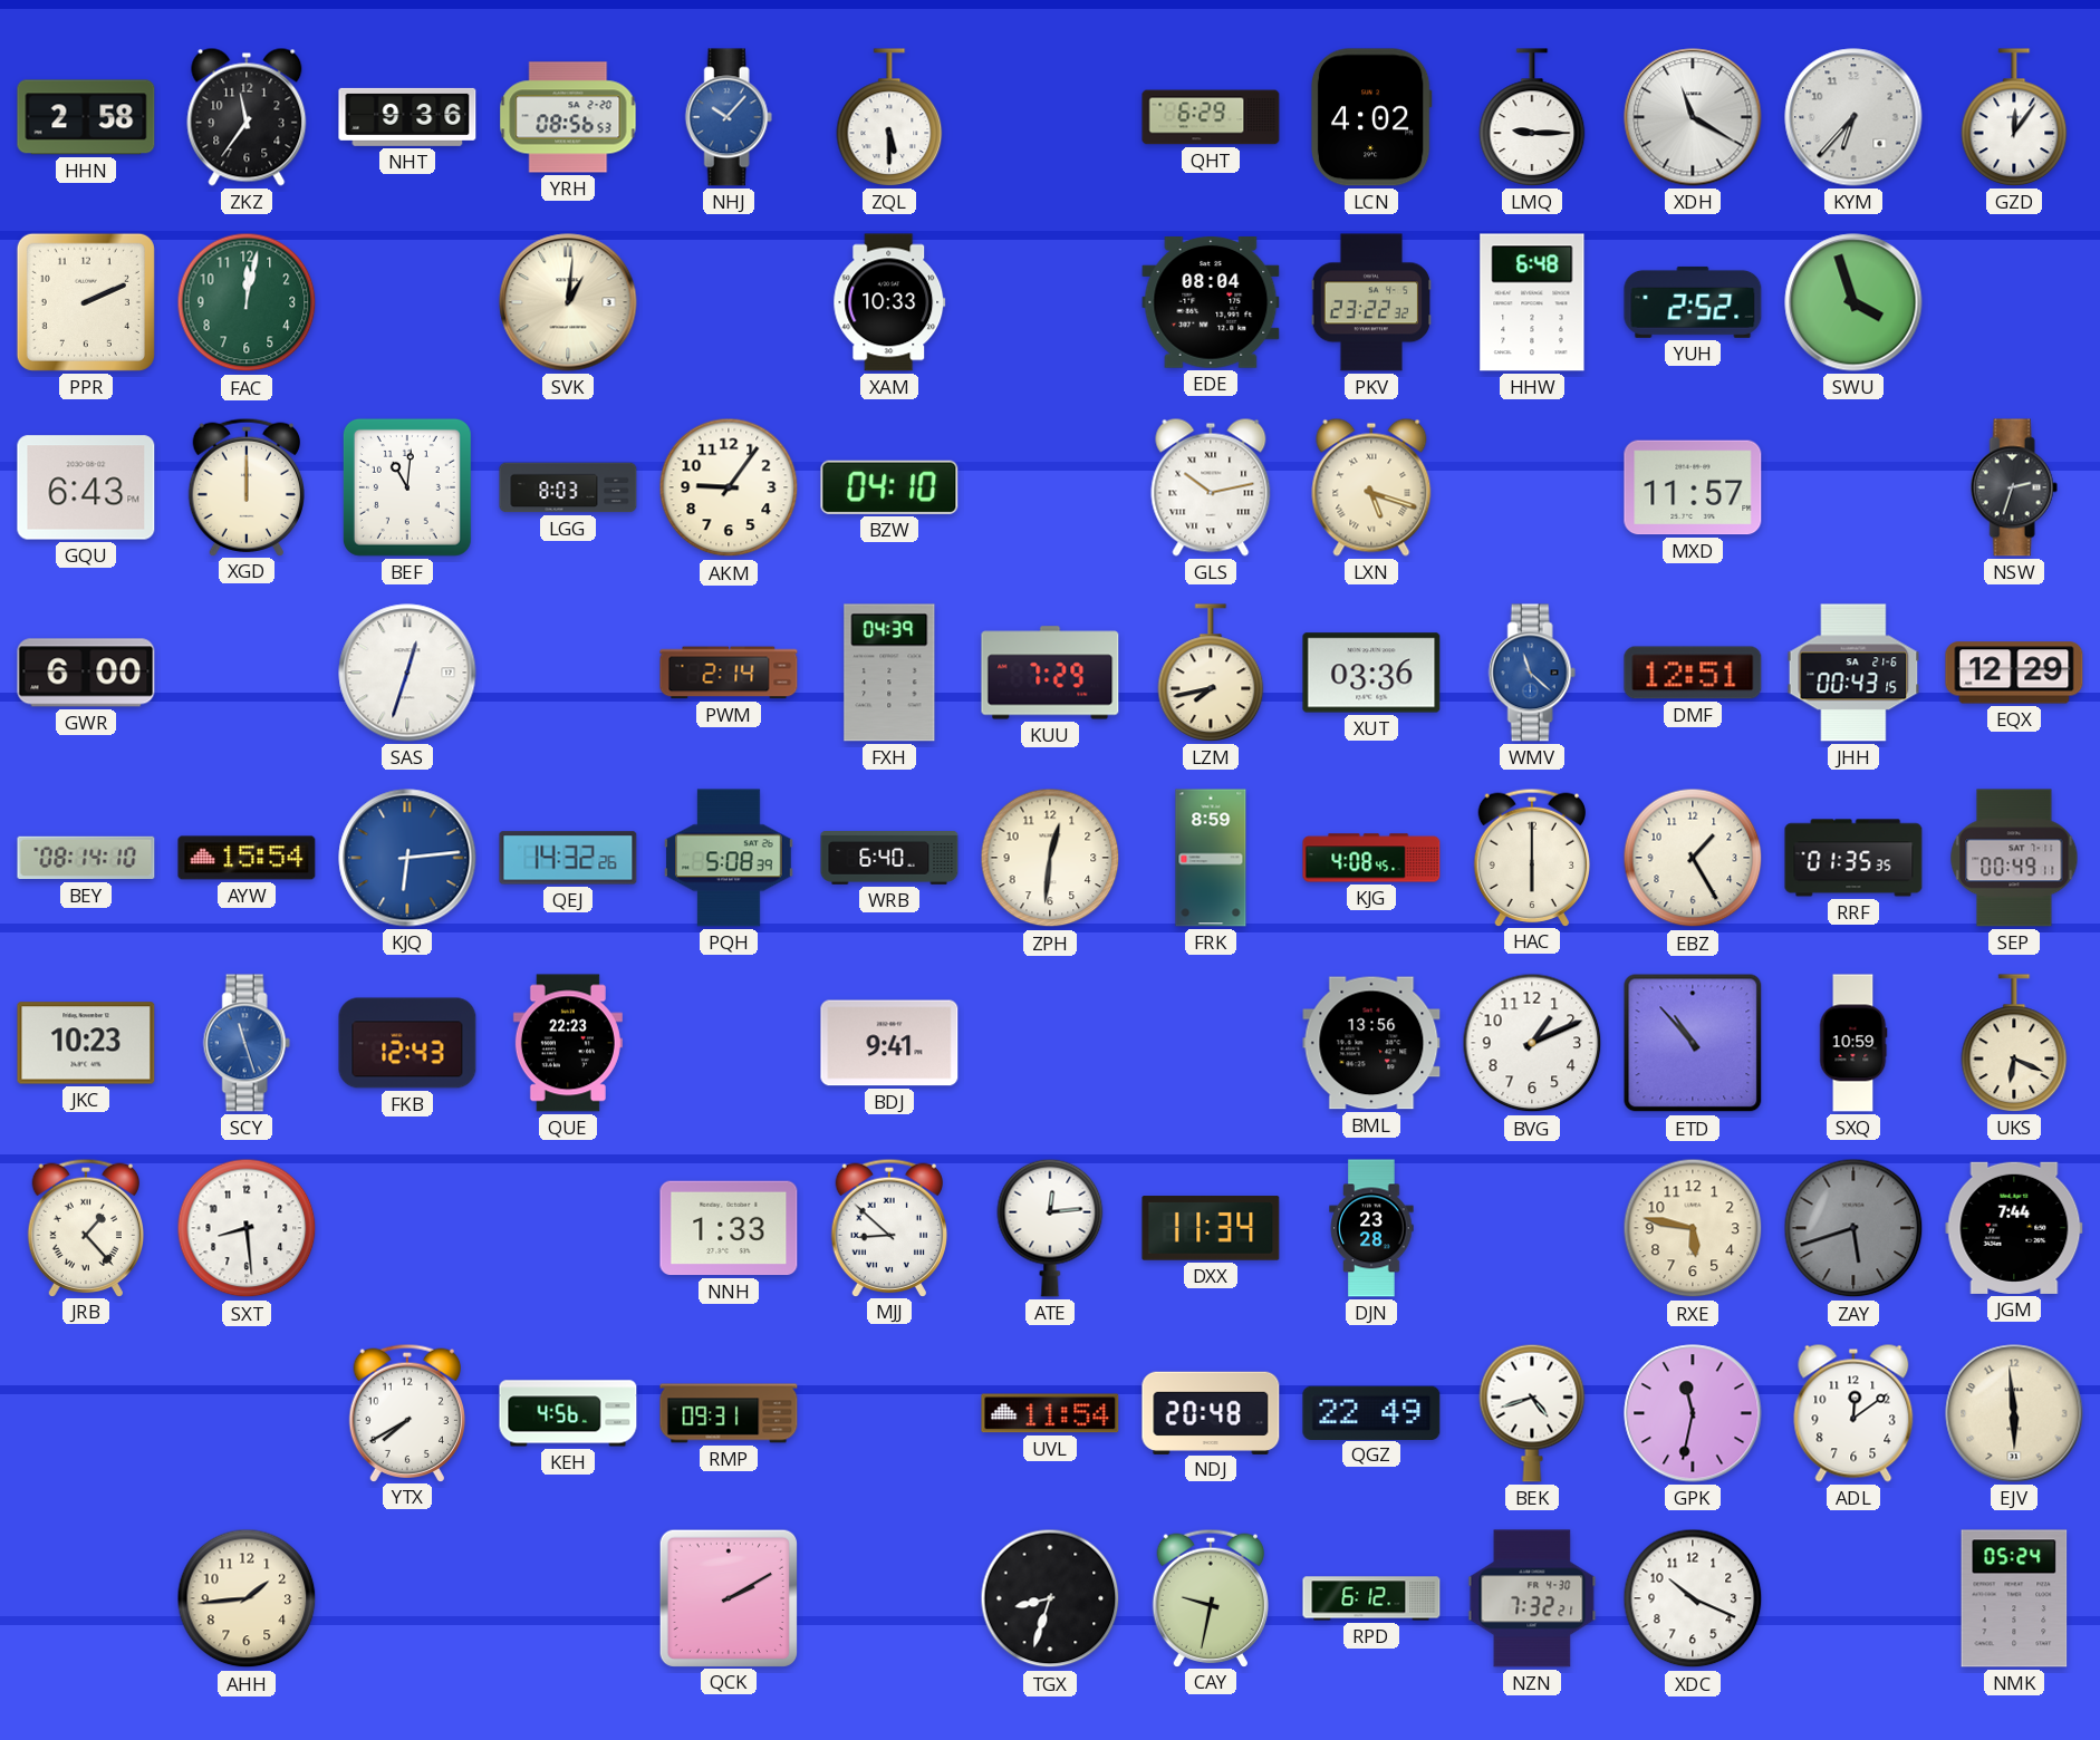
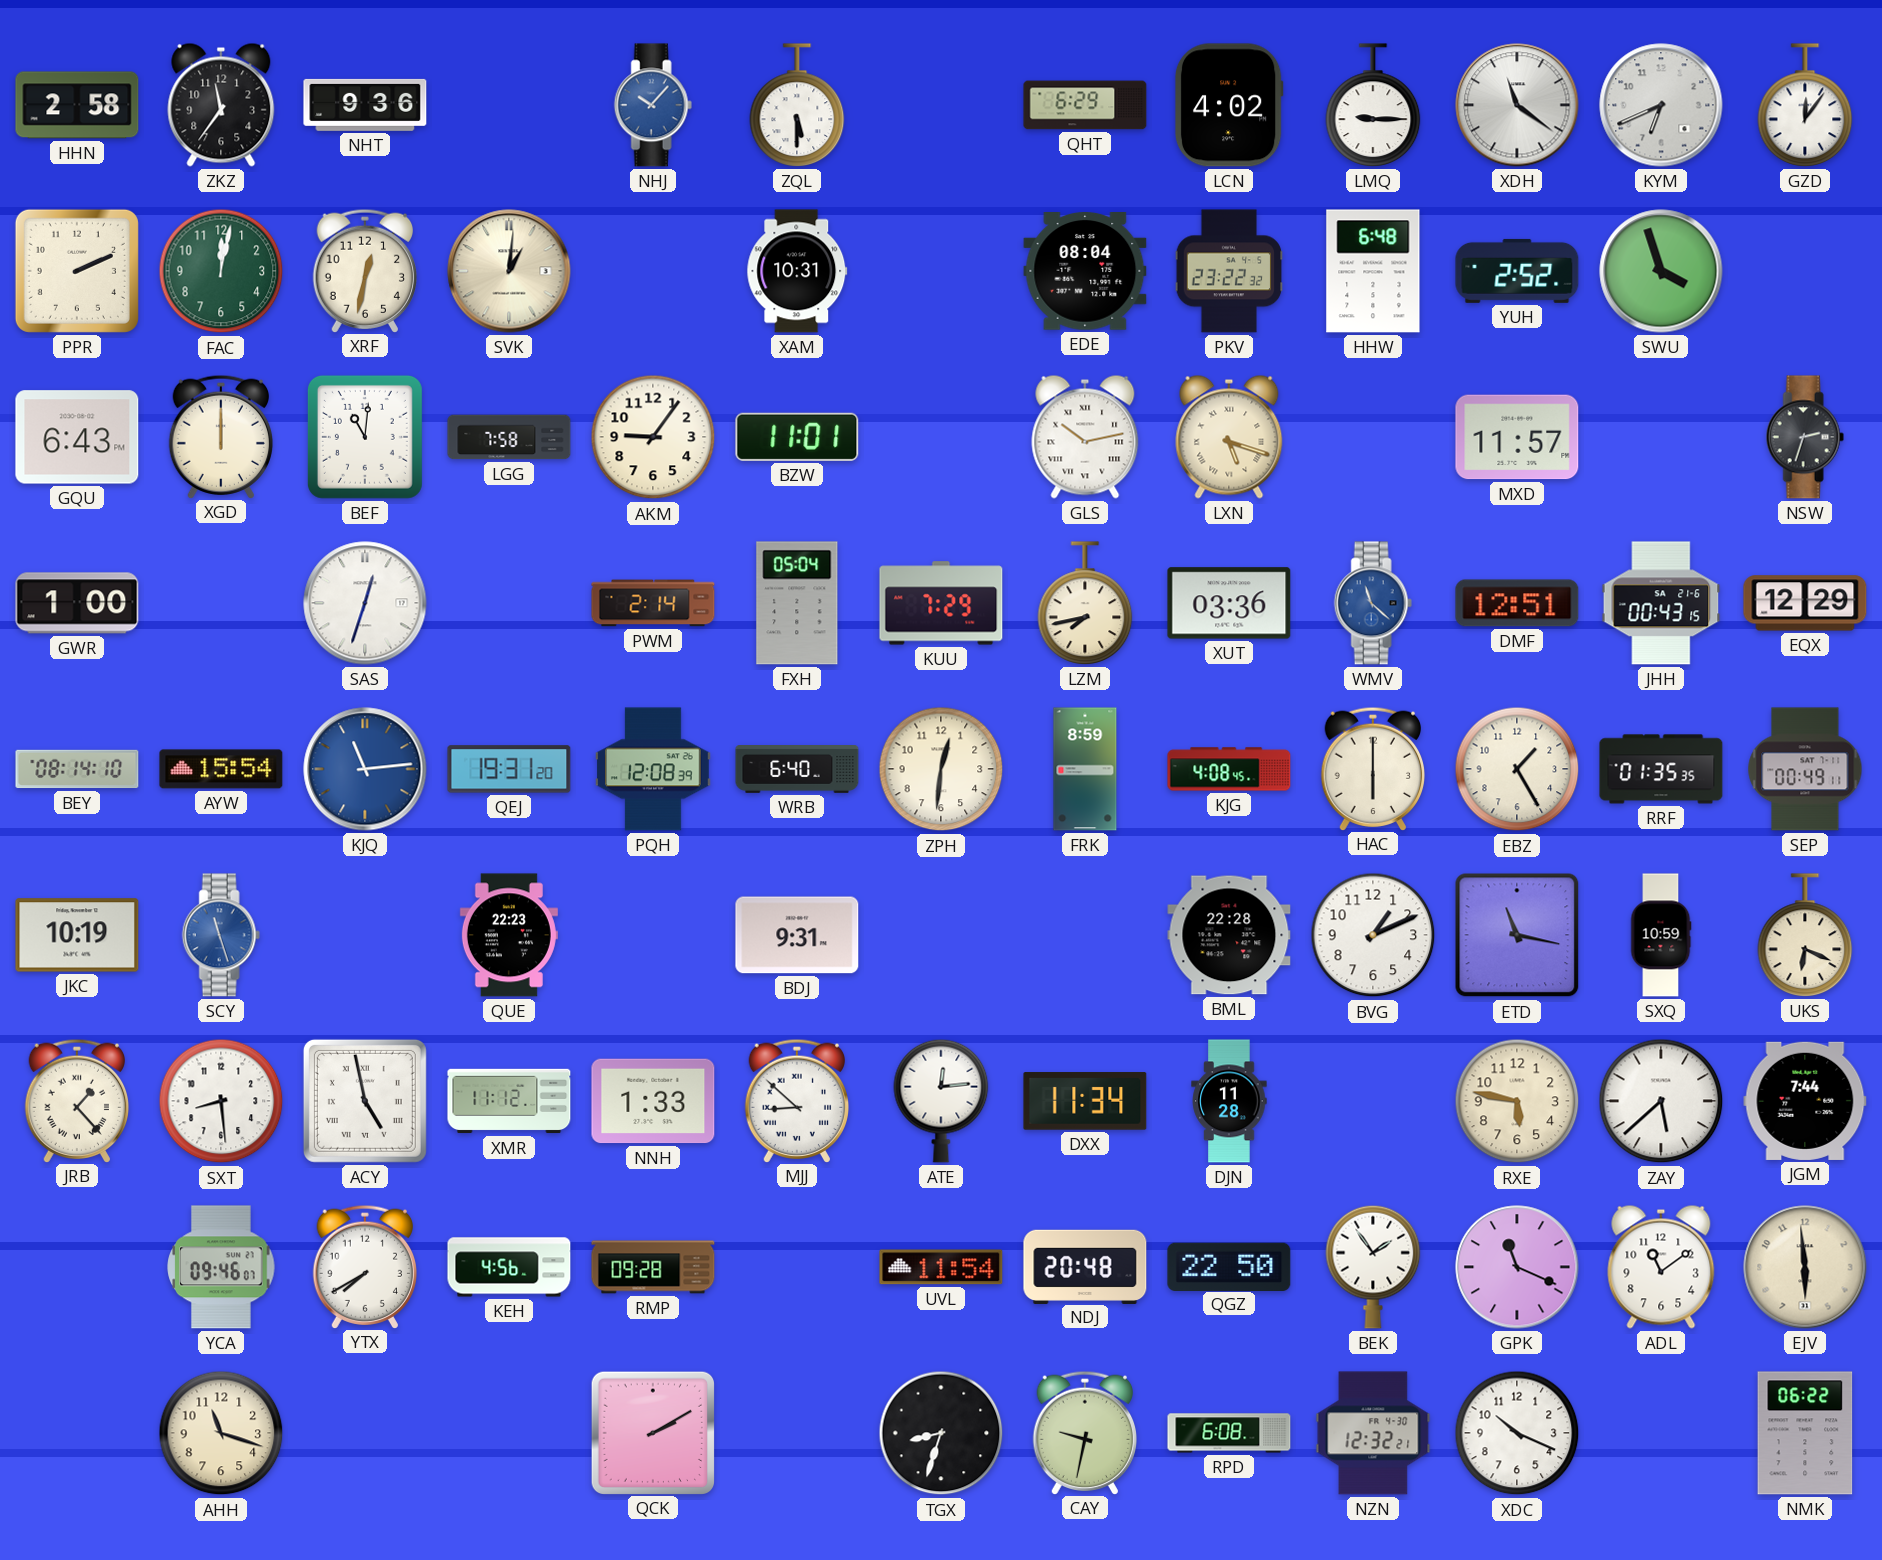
YRH: 08:56 -> none
XDH: 11:20 -> 11:21
KYM: 6:37 -> 6:41
XRF: none -> 12:32
XAM: 10:33 -> 10:31
LGG: 8:03 -> 7:58
BZW: 04:10 -> 11:01
GWR: 6:00 -> 1:00
FXH: 04:39 -> 05:04
KJQ: 6:14 -> 11:14
QEJ: 14:32 -> 19:31
PQH: 5:08 -> 12:08
JKC: 10:23 -> 10:19
FKB: 12:43 -> none
BDJ: 9:41 -> 9:31
BML: 13:56 -> 22:28
ETD: 10:53 -> 11:17
ACY: none -> 4:58
XMR: none -> 11:12
DJN: 23:28 -> 11:28
ZAY: 5:42 -> 5:38
ZAY dial: grey -> white
YCA: none -> 09:46
RMP: 09:31 -> 09:28
QGZ: 22:49 -> 22:50
BEK: 4:42 -> 1:54
GPK: 11:32 -> 11:19
ADL: 12:09 -> 11:09
AHH: 1:44 -> 11:18
RPD: 6:12 -> 6:08
NZN: 7:32 -> 12:32
NMK: 05:24 -> 06:22
